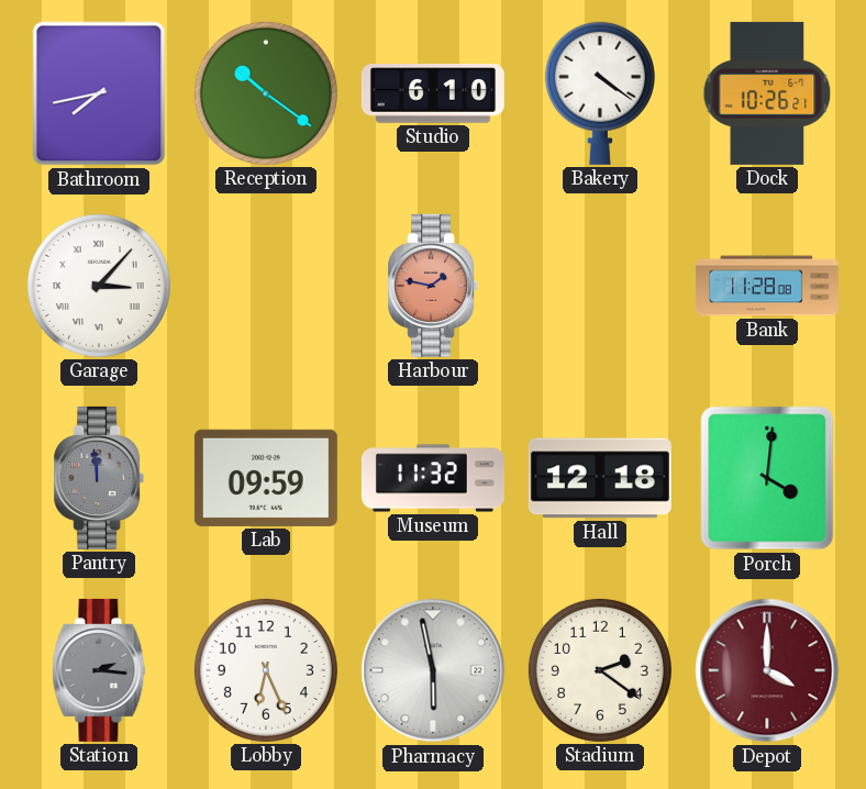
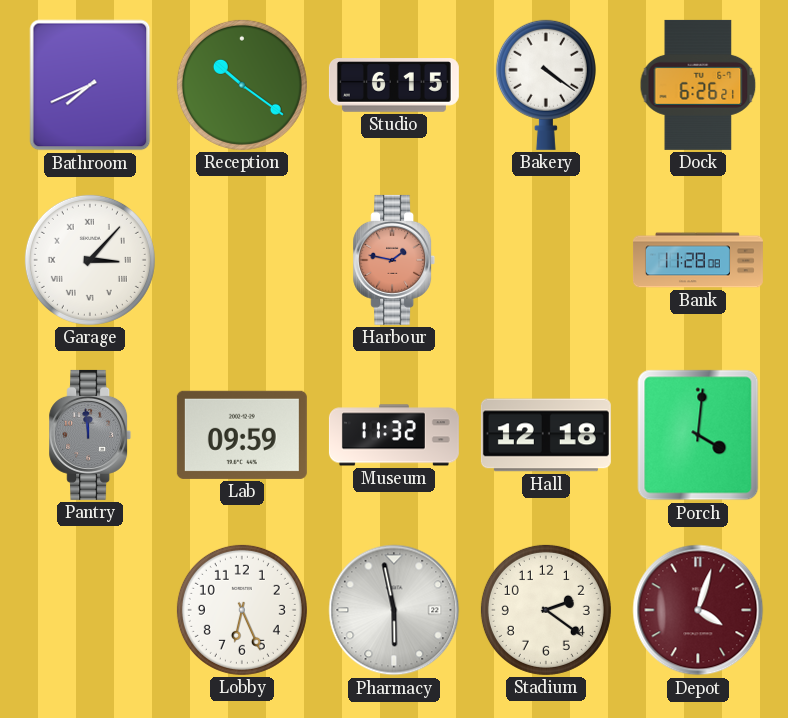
Bathroom: 7:43 -> 7:41
Studio: 6:10 -> 6:15
Dock: 10:26 -> 6:26
Station: 2:16 -> none
Depot: 4:00 -> 4:03
